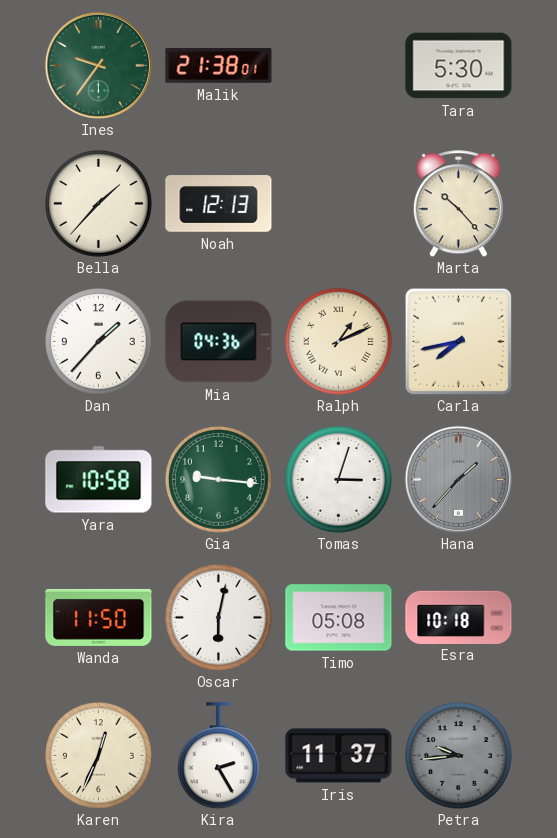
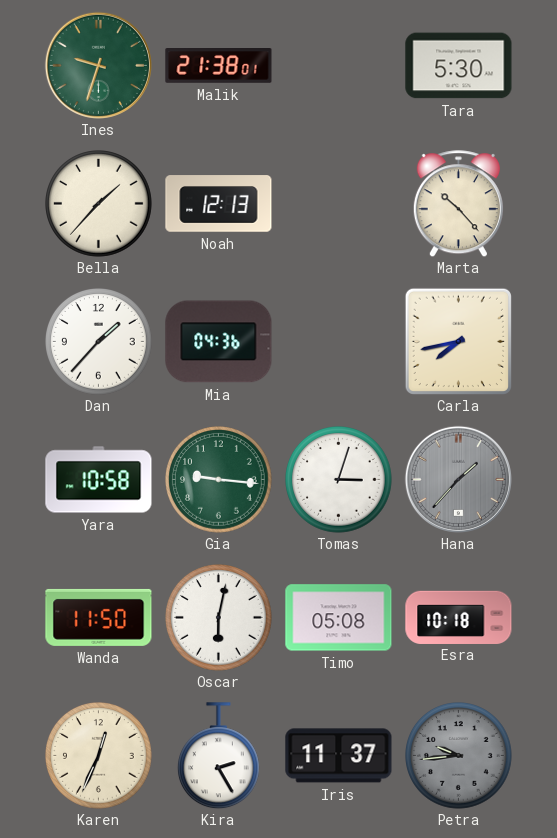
Ines: 9:36 -> 9:33
Ralph: 1:11 -> none
